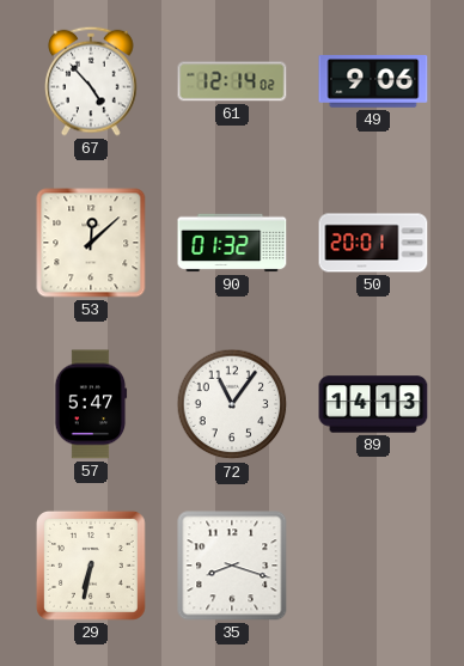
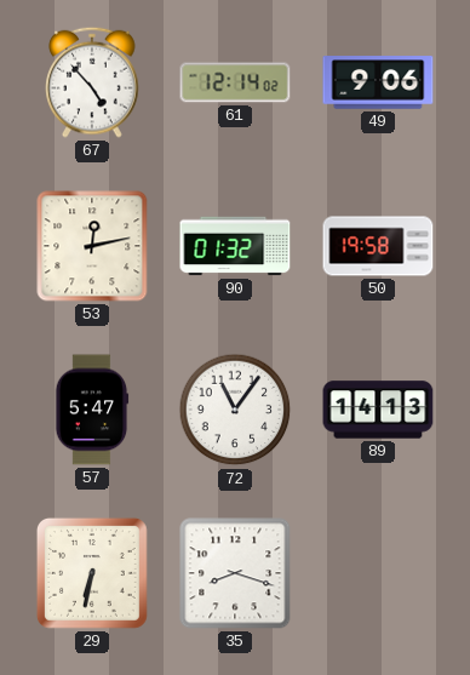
53: 12:08 -> 12:13
50: 20:01 -> 19:58
